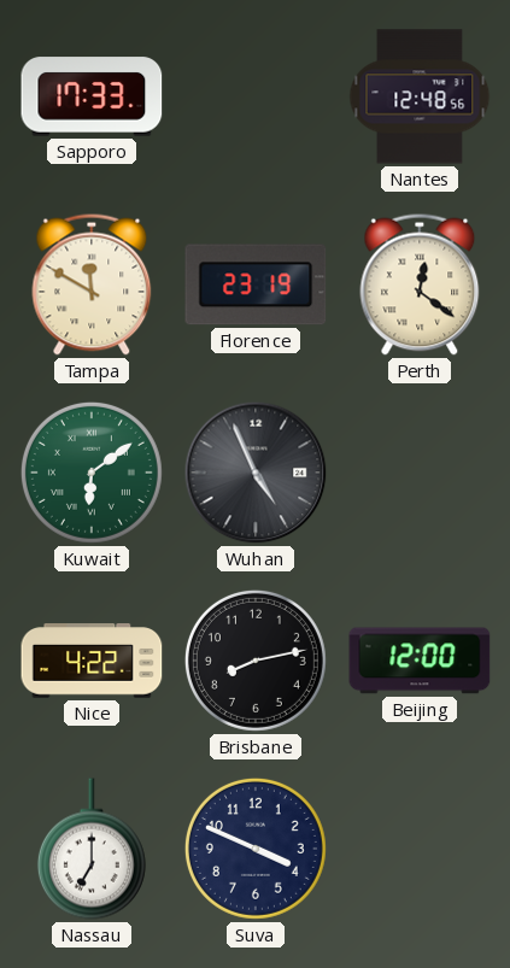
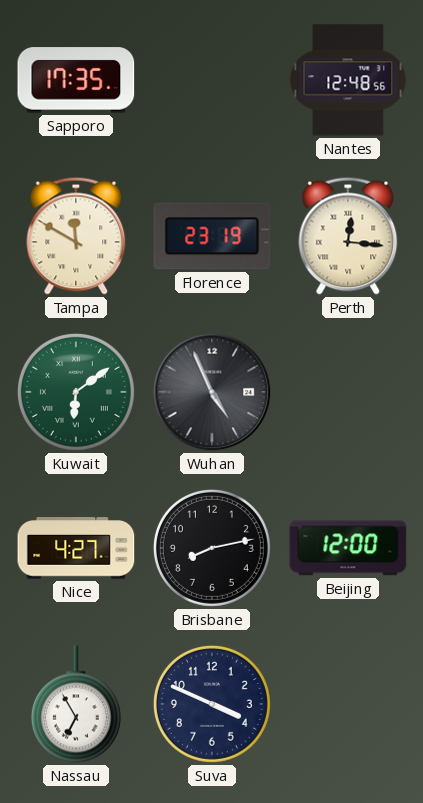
Sapporo: 17:33 -> 17:35
Perth: 12:21 -> 12:16
Nice: 4:22 -> 4:27
Nassau: 7:00 -> 6:55
